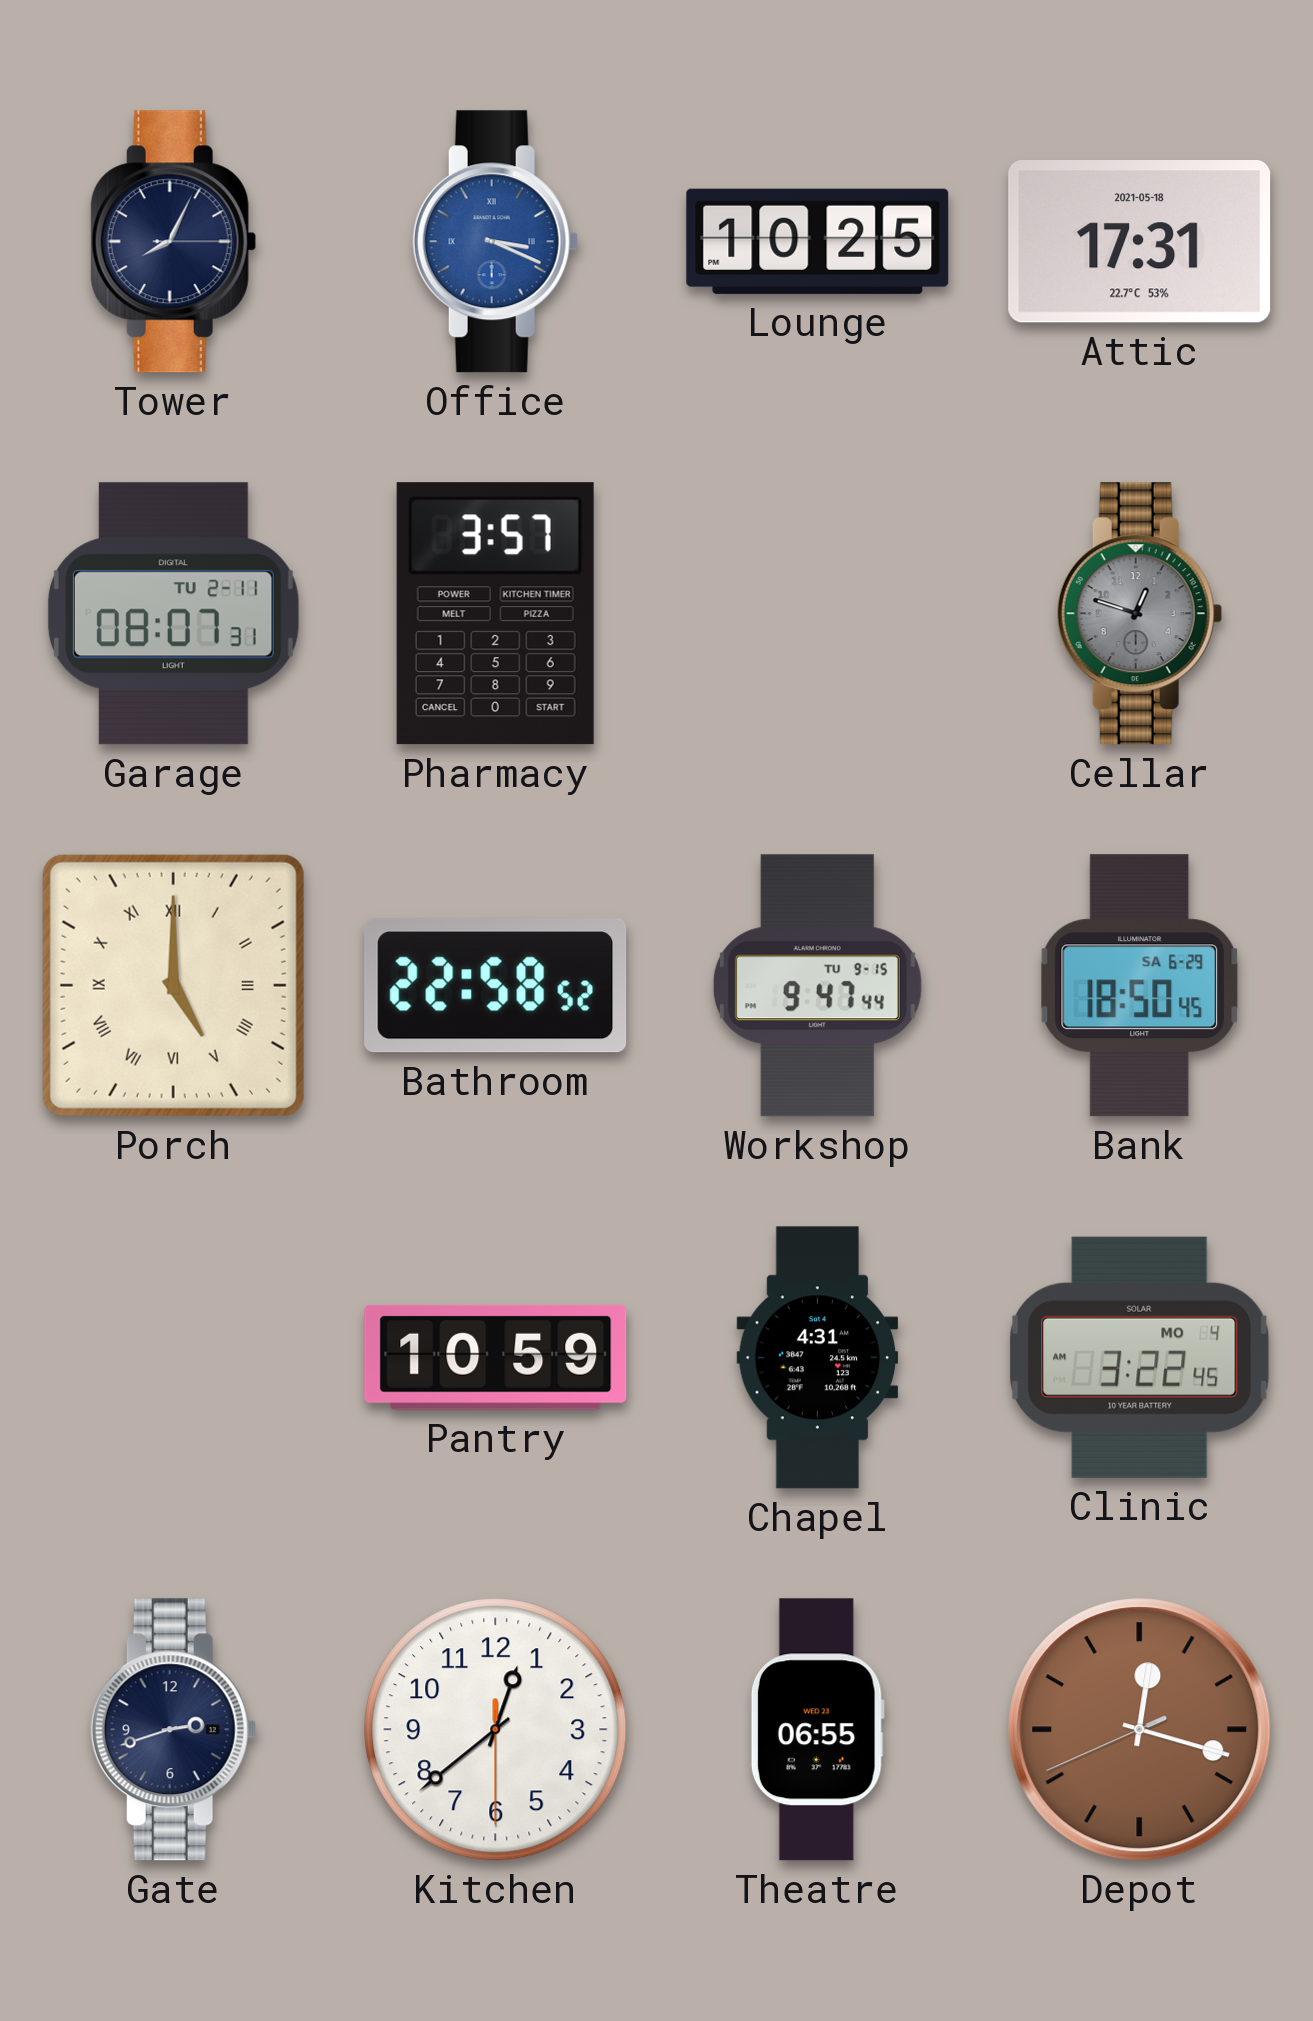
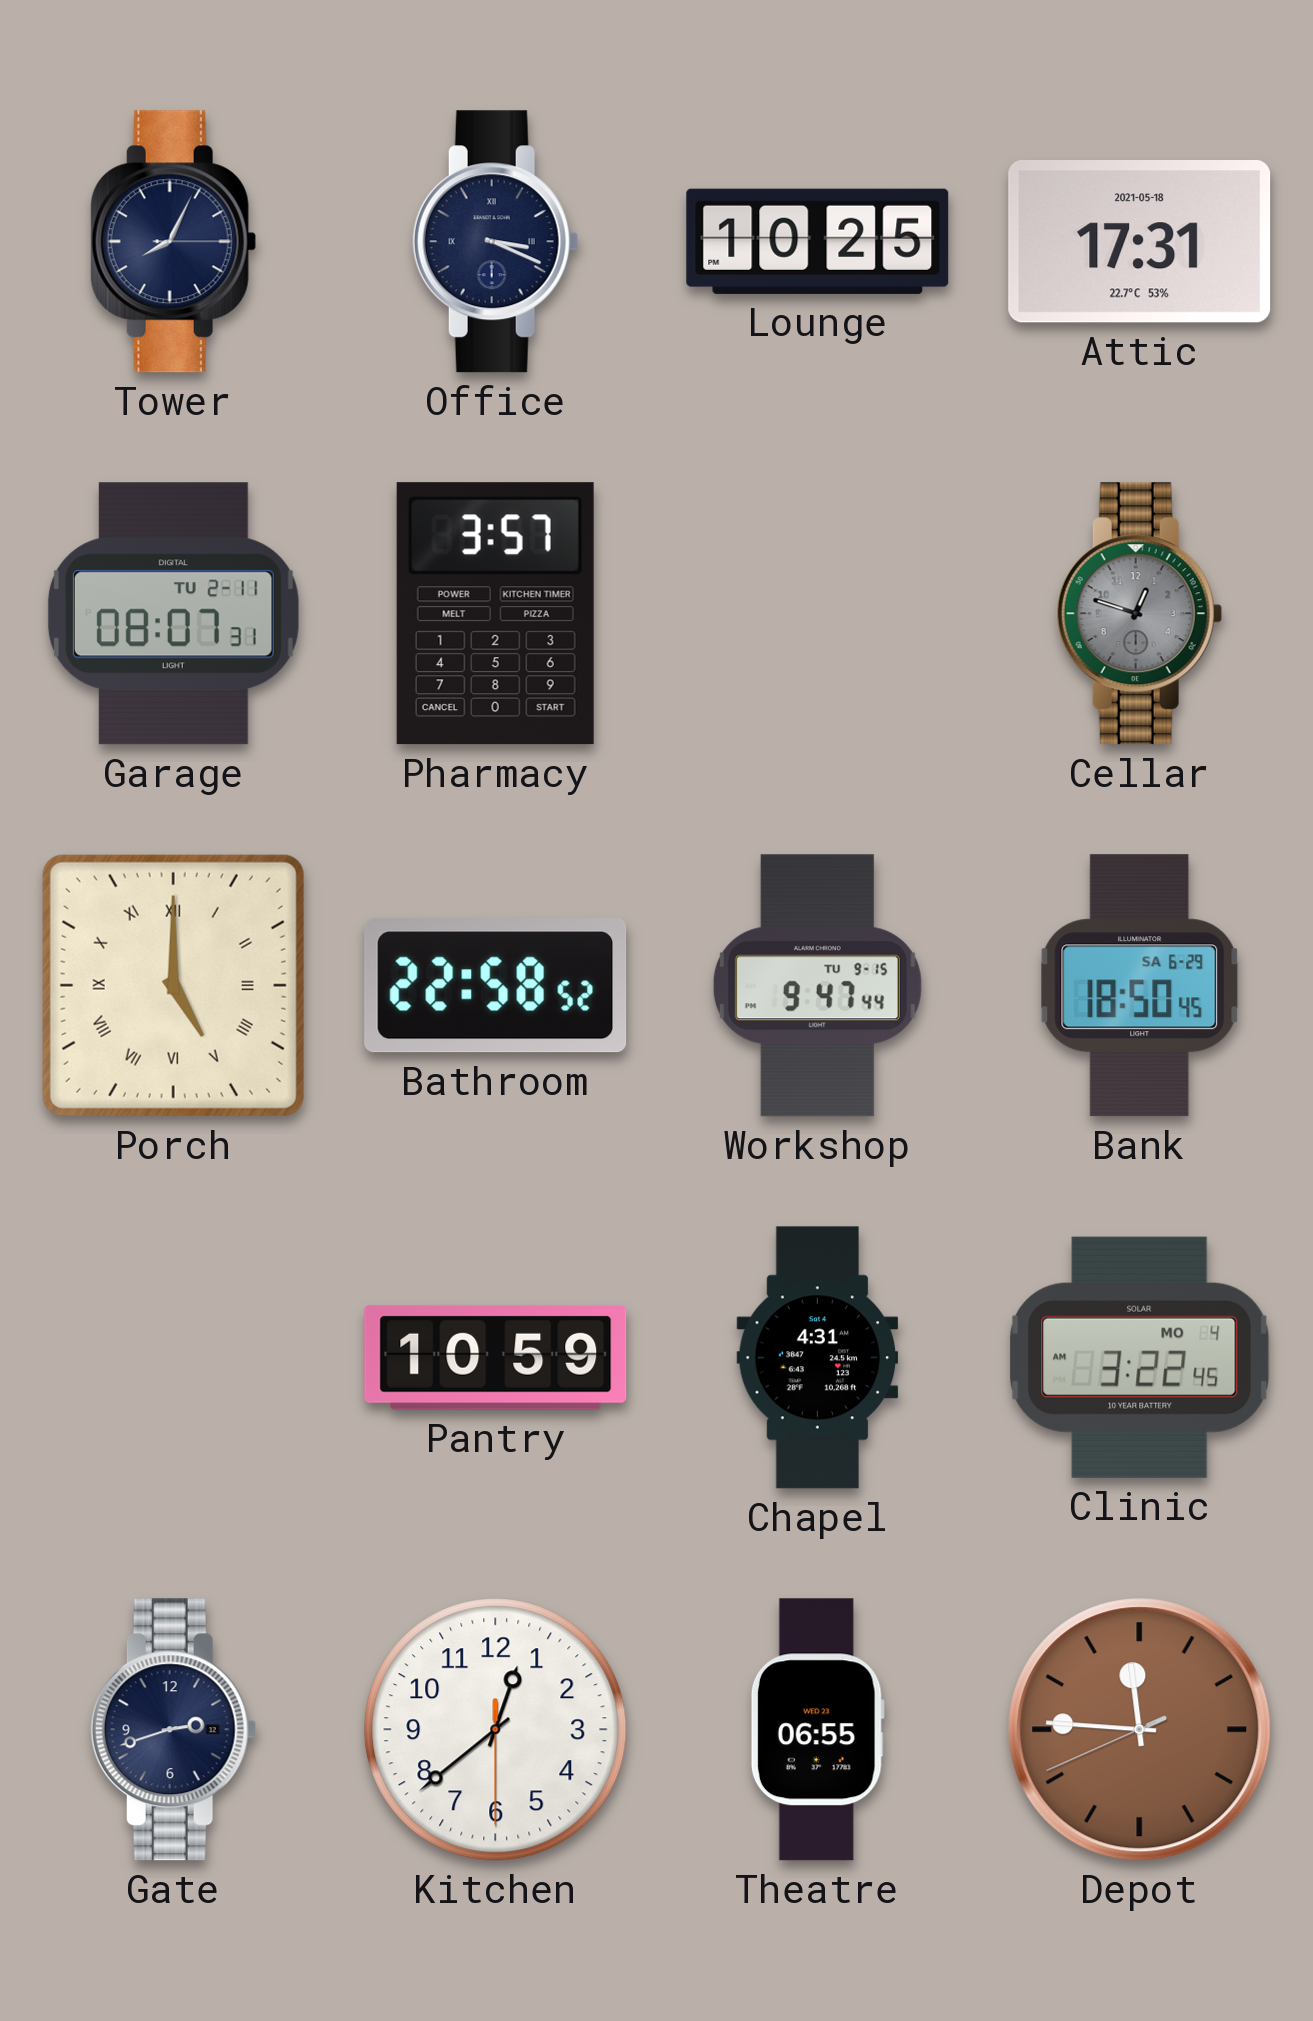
Office dial: blue -> navy
Depot: 12:17 -> 11:45
